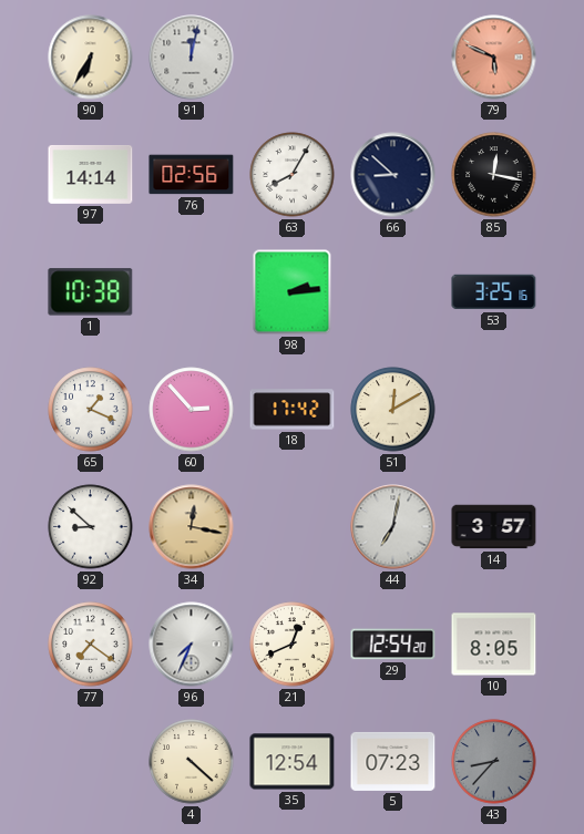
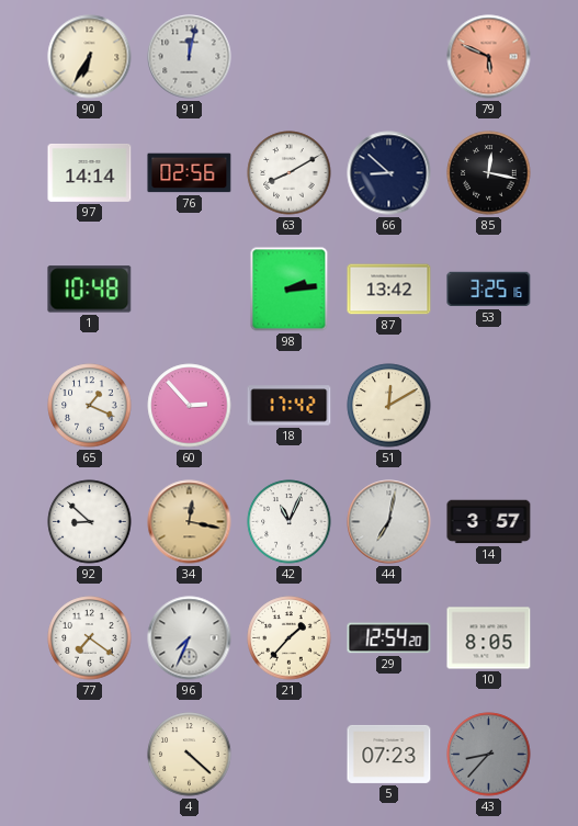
63: 8:05 -> 8:10
1: 10:38 -> 10:48
87: none -> 13:42
42: none -> 11:04
21: 12:41 -> 1:37
35: 12:54 -> none
